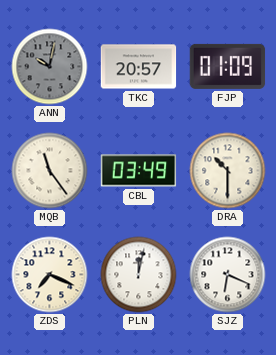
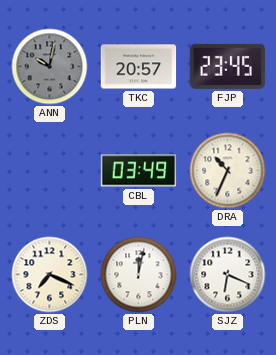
FJP: 01:09 -> 23:45
MQB: 11:24 -> none
DRA: 10:30 -> 10:34
